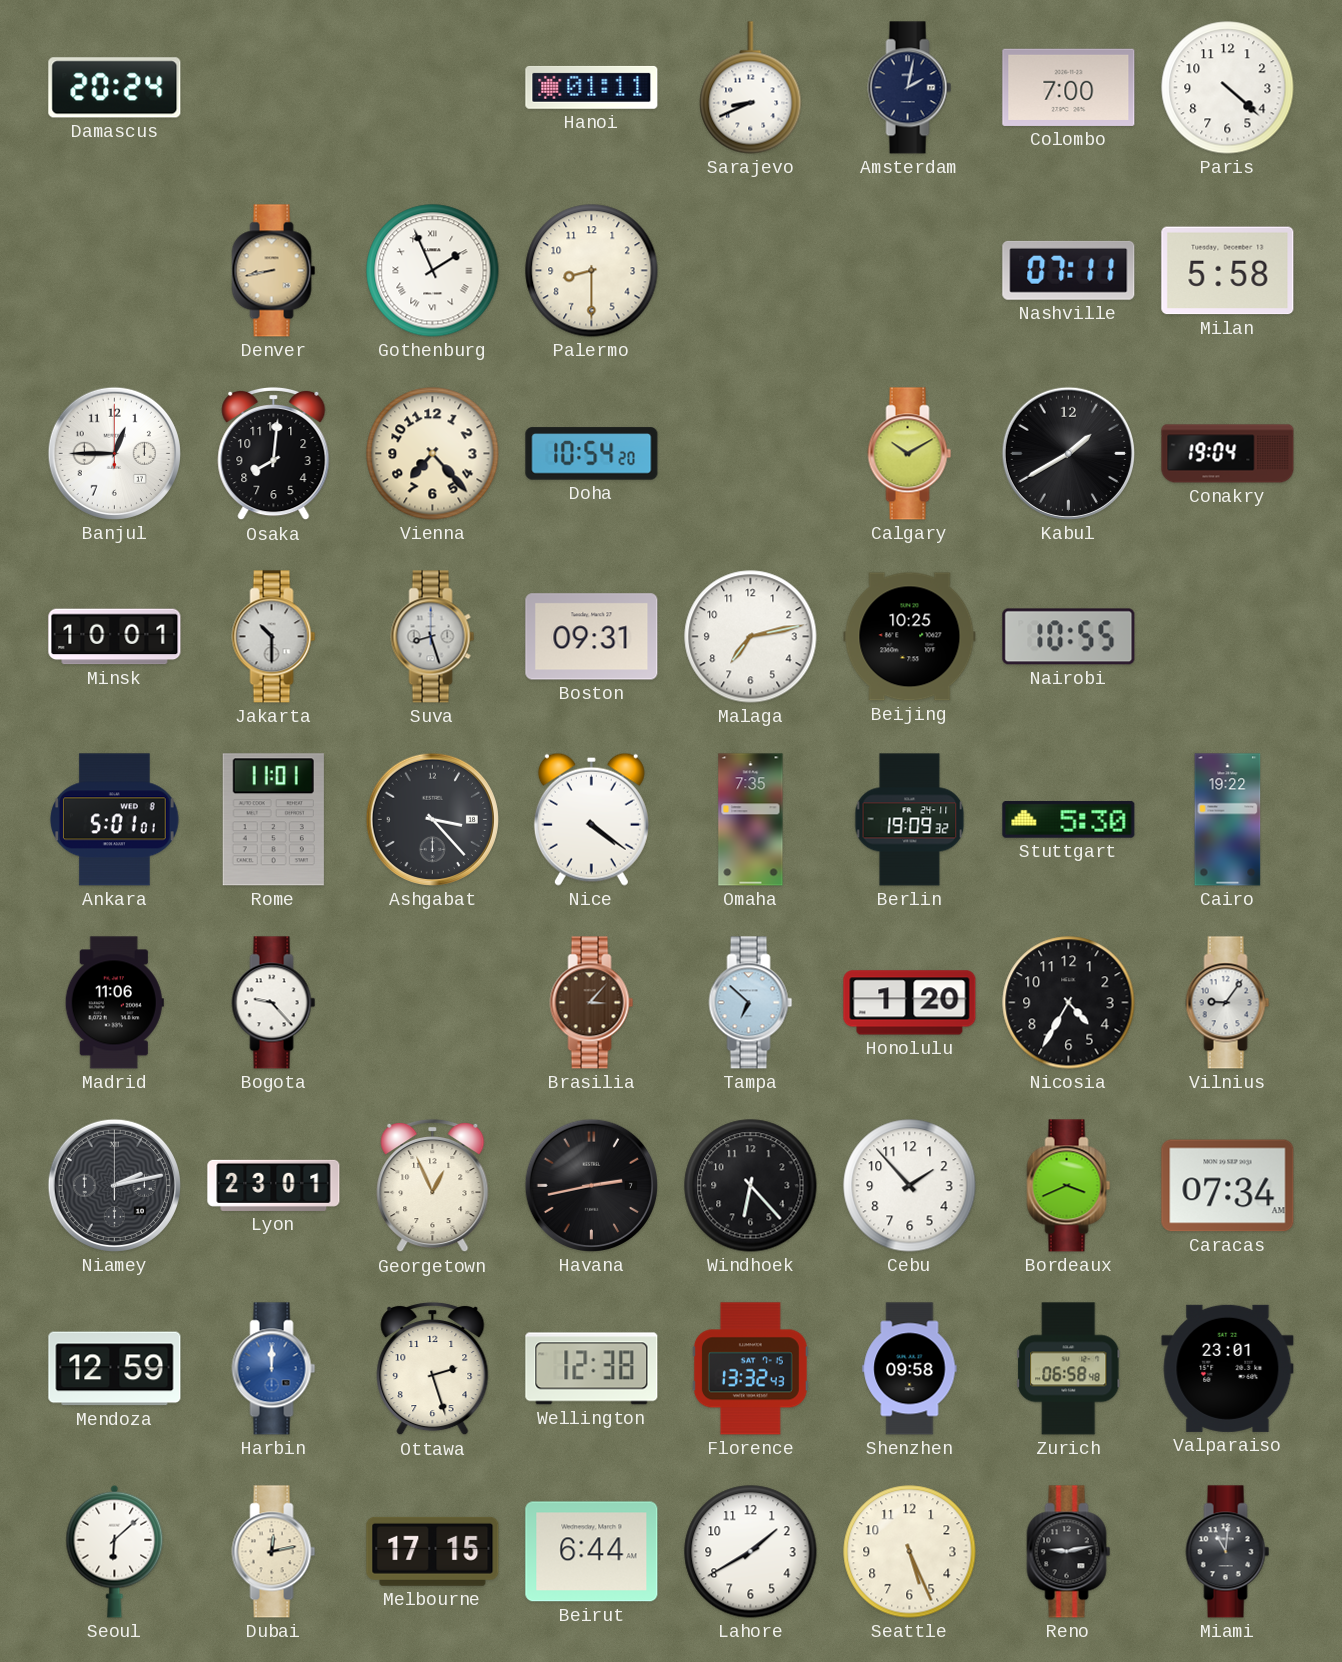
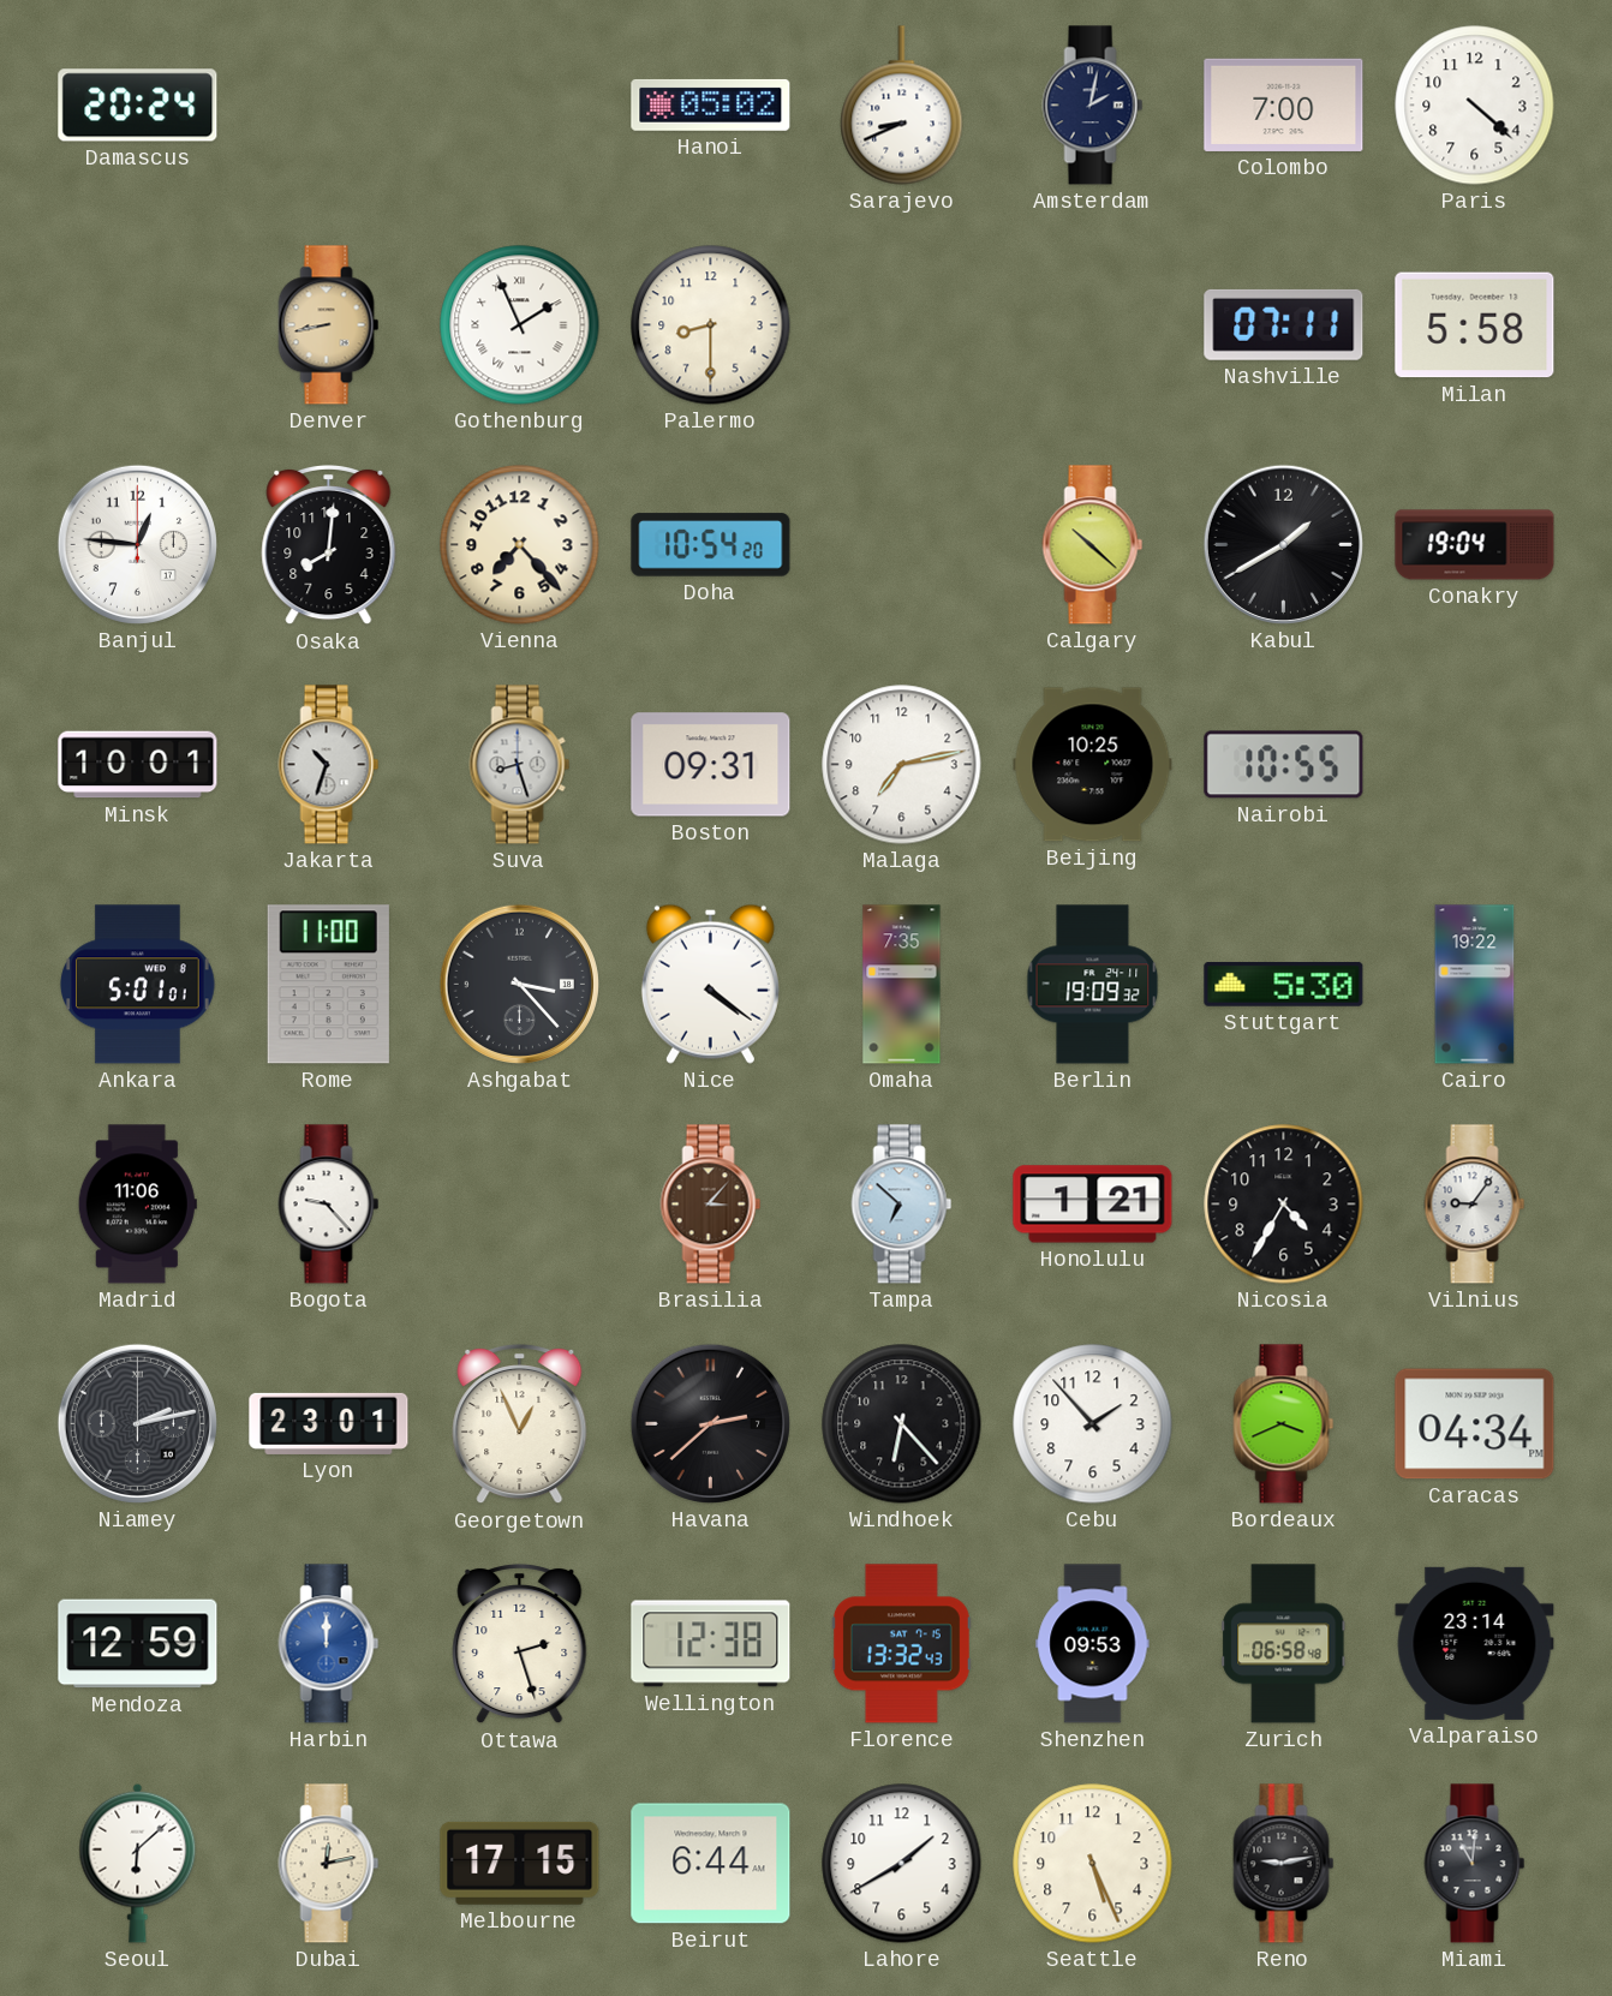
Hanoi: 01:11 -> 05:02
Banjul: 12:45 -> 12:46
Calgary: 10:10 -> 10:22
Jakarta: 10:30 -> 10:33
Rome: 11:01 -> 11:00
Honolulu: 1:20 -> 1:21
Havana: 2:43 -> 2:38
Caracas: 07:34 -> 04:34
Shenzhen: 09:58 -> 09:53
Valparaiso: 23:01 -> 23:14
